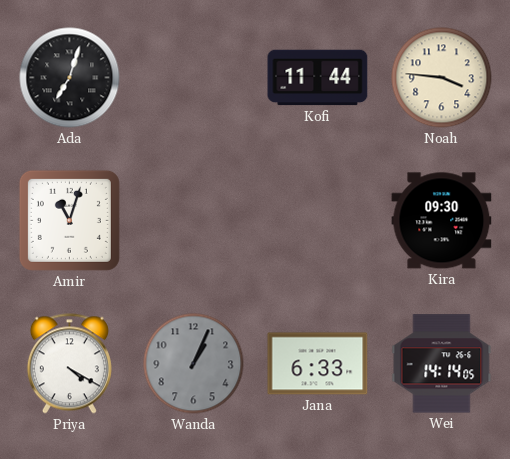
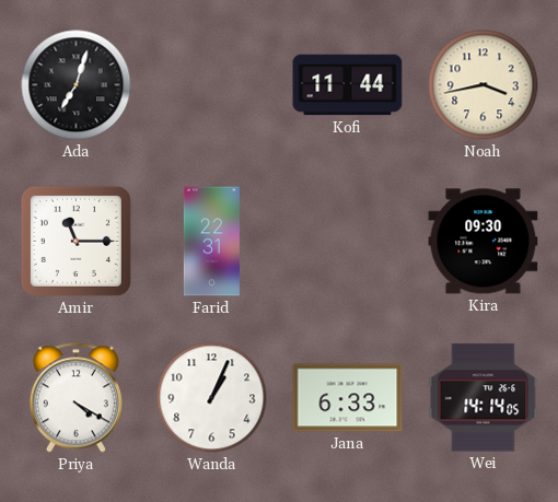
Noah: 3:46 -> 3:43
Amir: 11:03 -> 11:15
Farid: none -> 22:31
Wanda dial: grey -> white
